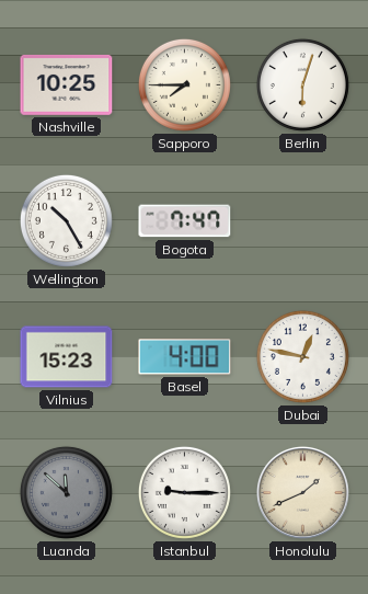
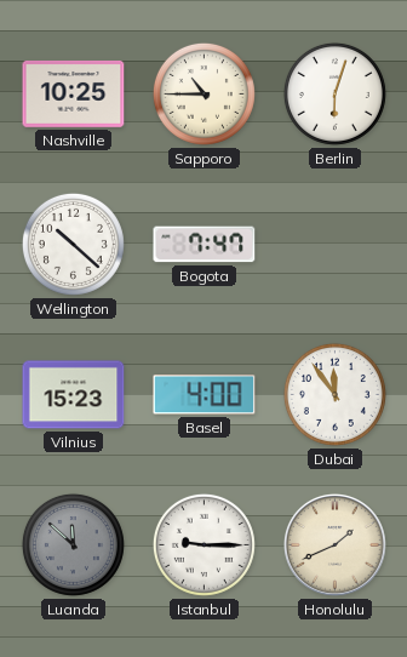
Sapporo: 7:45 -> 10:45
Wellington: 10:25 -> 10:22
Dubai: 12:47 -> 11:54
